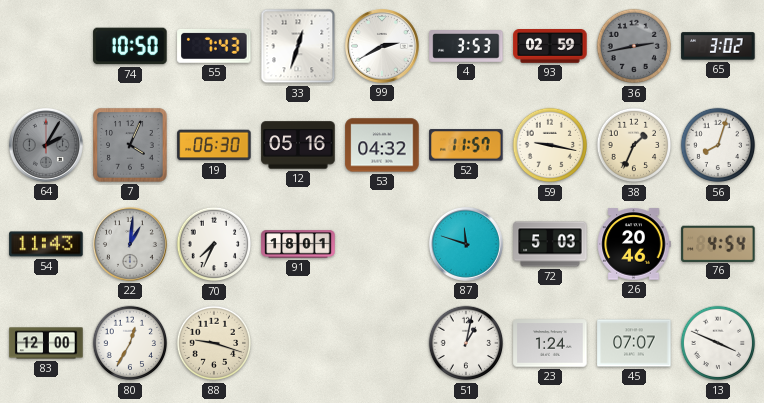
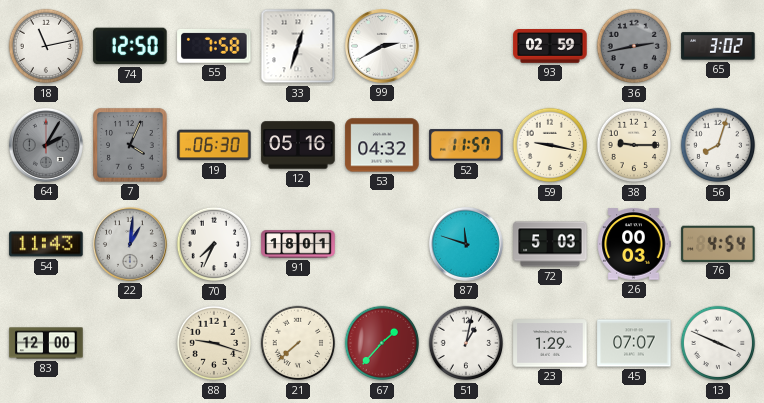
18: none -> 11:13
74: 10:50 -> 12:50
55: 7:43 -> 7:58
4: 3:53 -> none
38: 1:34 -> 9:15
26: 20:46 -> 00:03
80: 12:35 -> none
21: none -> 7:38
67: none -> 1:37
23: 1:24 -> 1:29
